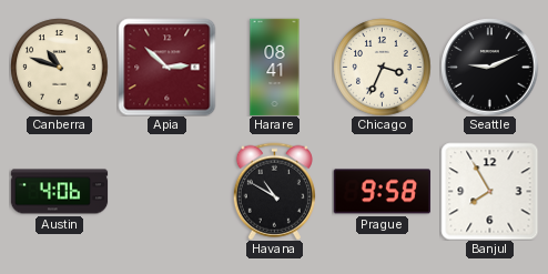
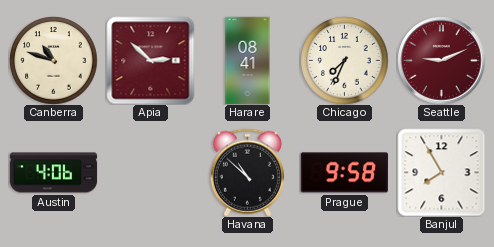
Chicago: 3:34 -> 7:34
Seattle dial: black -> burgundy
Havana: 10:50 -> 10:52
